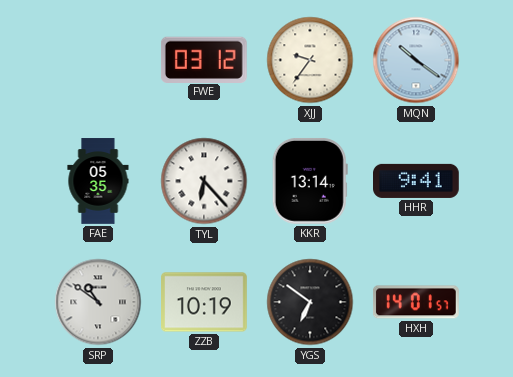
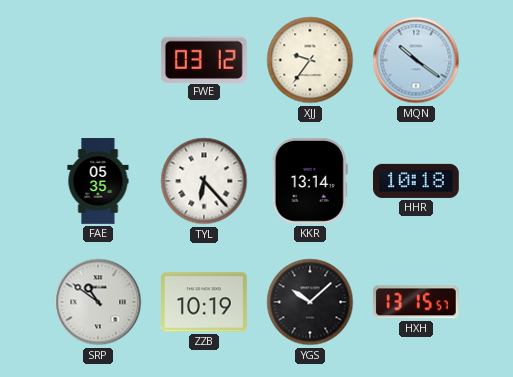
HHR: 9:41 -> 10:18
YGS: 6:51 -> 10:08
HXH: 14:01 -> 13:15
